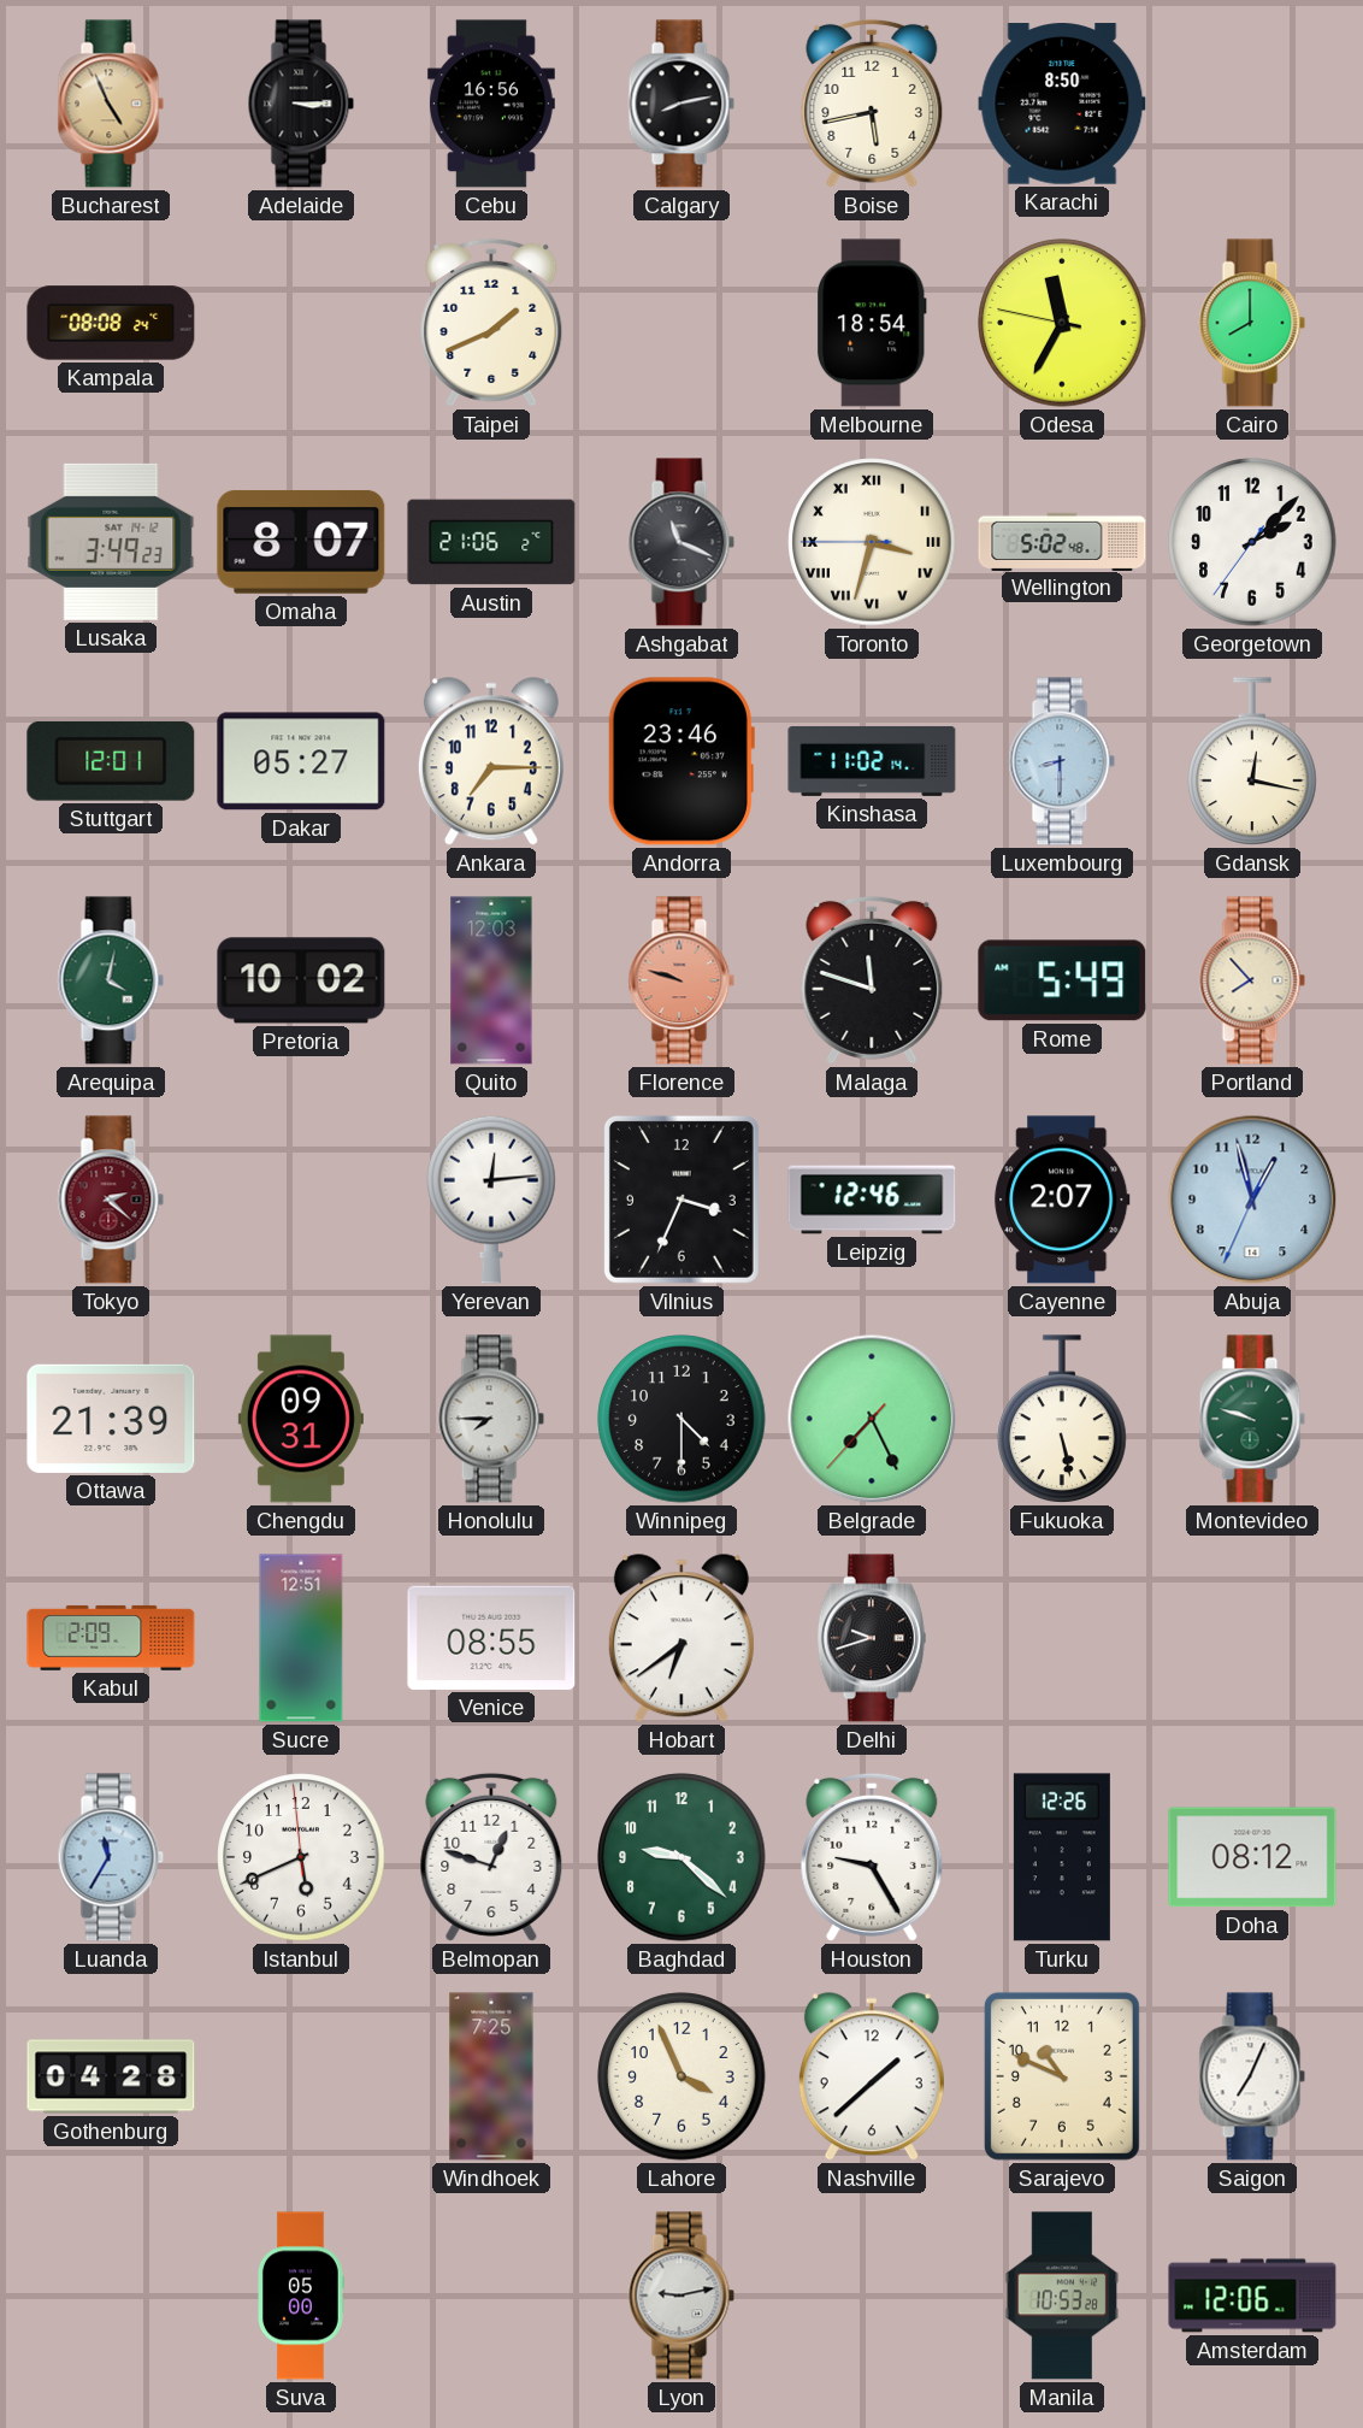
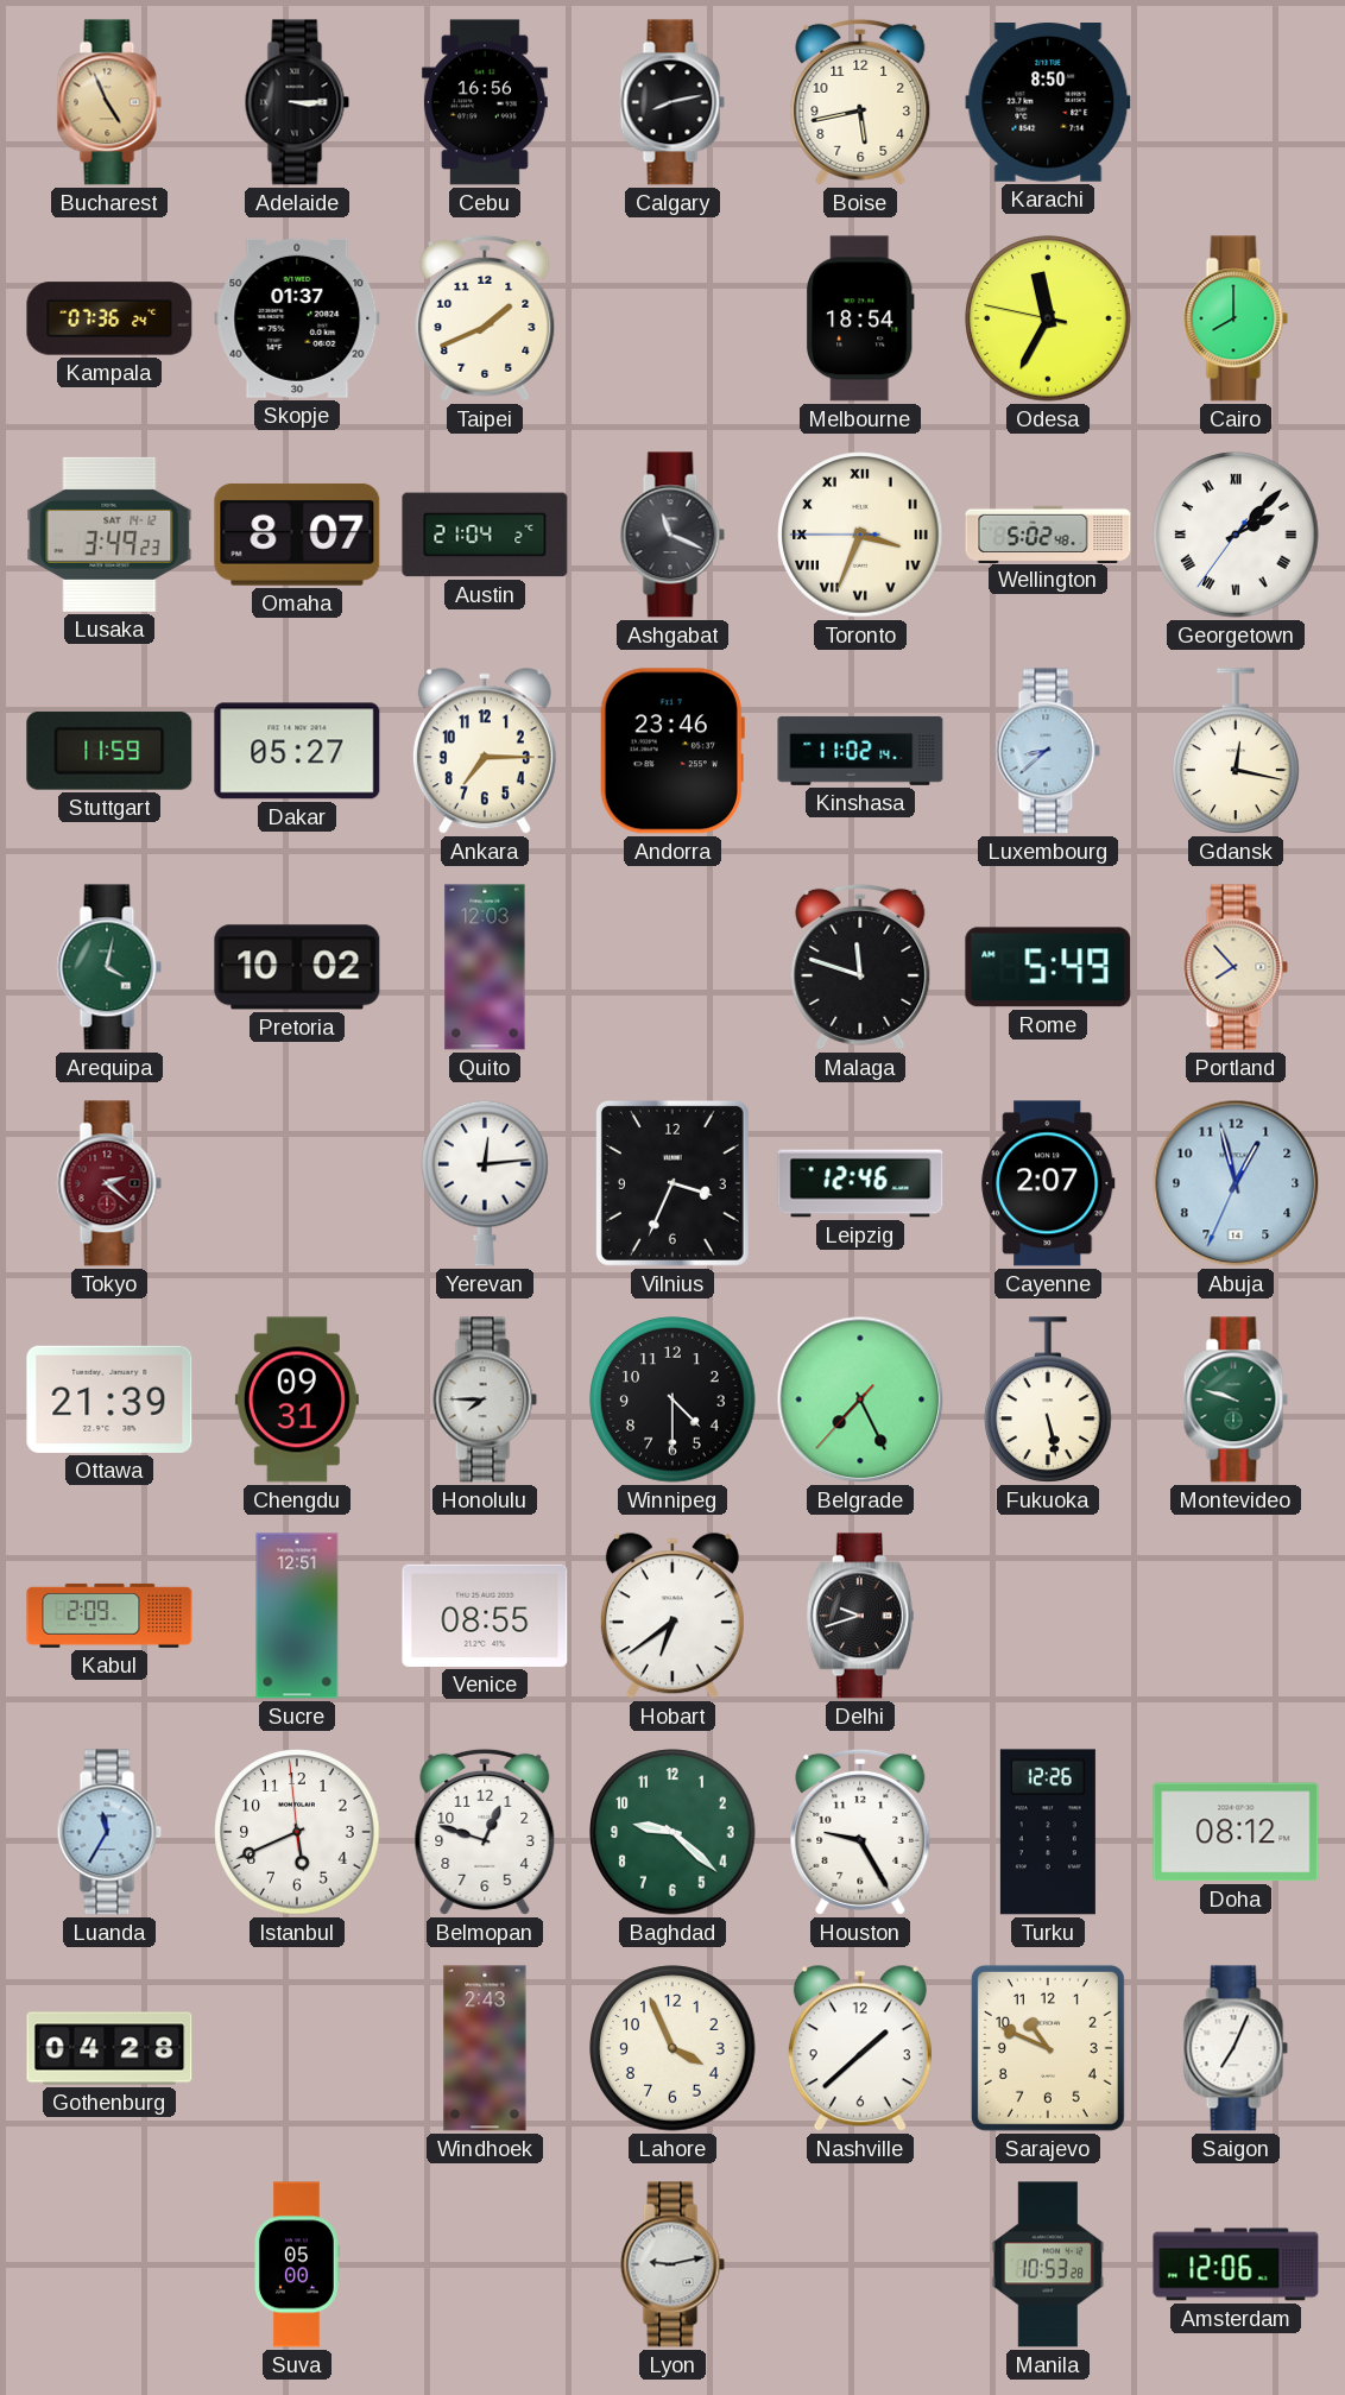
Kampala: 08:08 -> 07:36
Skopje: none -> 01:37
Austin: 21:06 -> 21:04
Toronto: 3:32 -> 3:33
Georgetown numerals: Arabic -> Roman
Stuttgart: 12:01 -> 11:59
Luxembourg: 8:30 -> 8:38
Florence: 9:48 -> none
Windhoek: 7:25 -> 2:43
